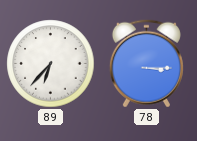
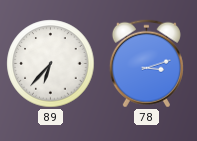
78: 3:15 -> 3:12
